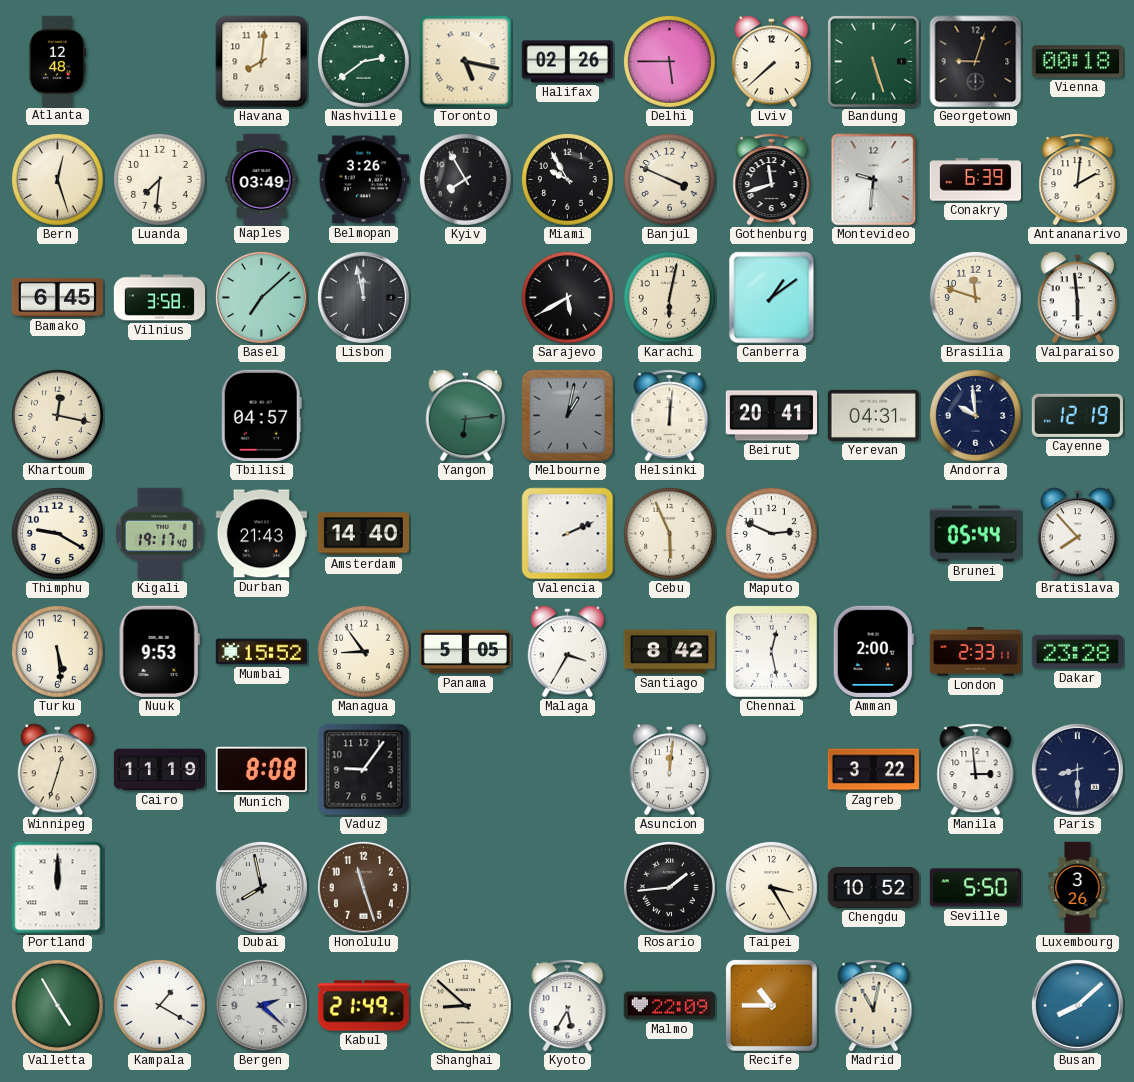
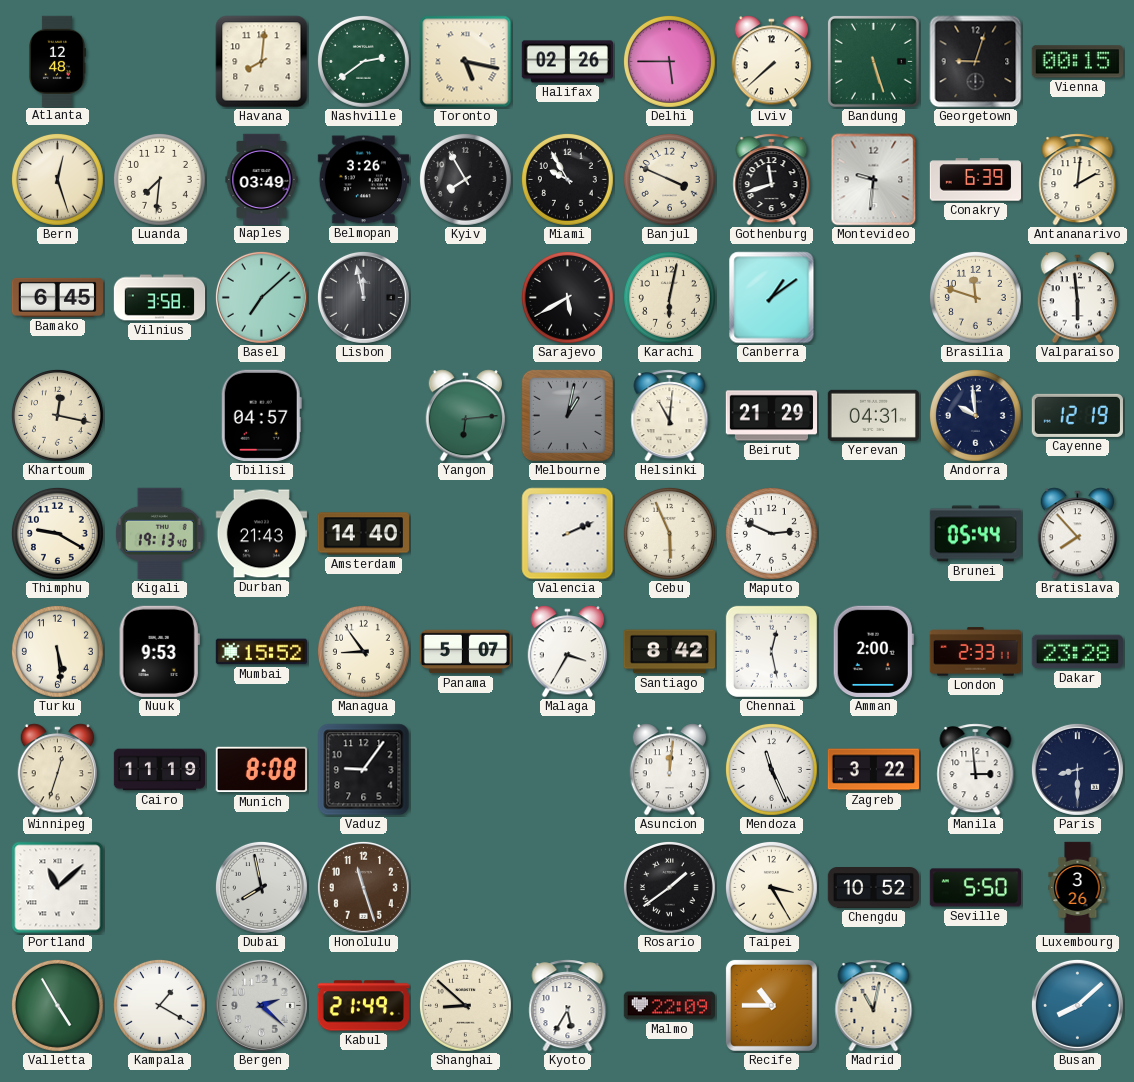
Vienna: 00:18 -> 00:15
Helsinki: 12:01 -> 11:01
Beirut: 20:41 -> 21:29
Kigali: 19:17 -> 19:13
Panama: 5:05 -> 5:07
Mendoza: none -> 11:26
Portland: 12:00 -> 11:08
Rosario: 1:44 -> 1:39
